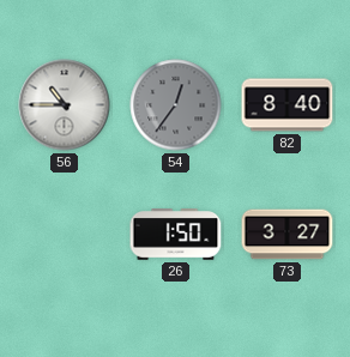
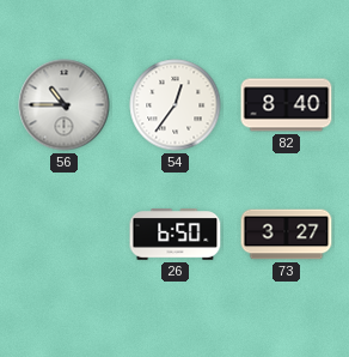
54 dial: grey -> white
26: 1:50 -> 6:50
